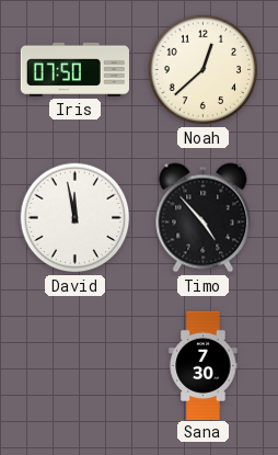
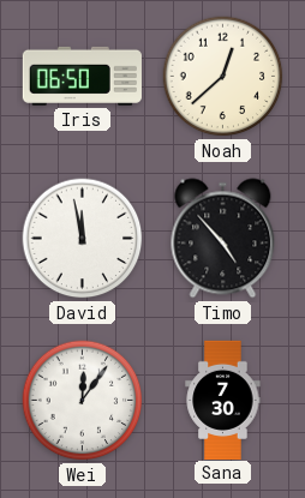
Iris: 07:50 -> 06:50
Wei: none -> 12:06
